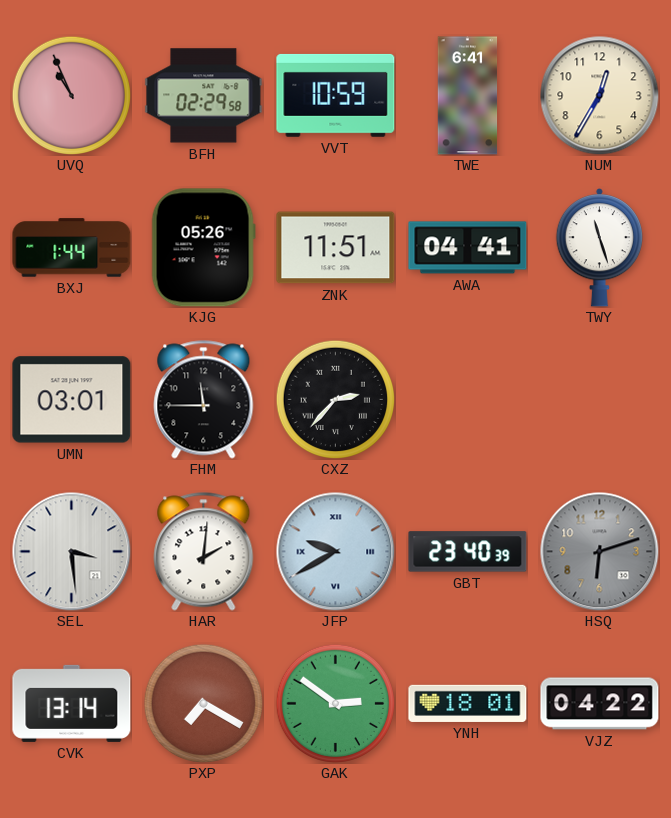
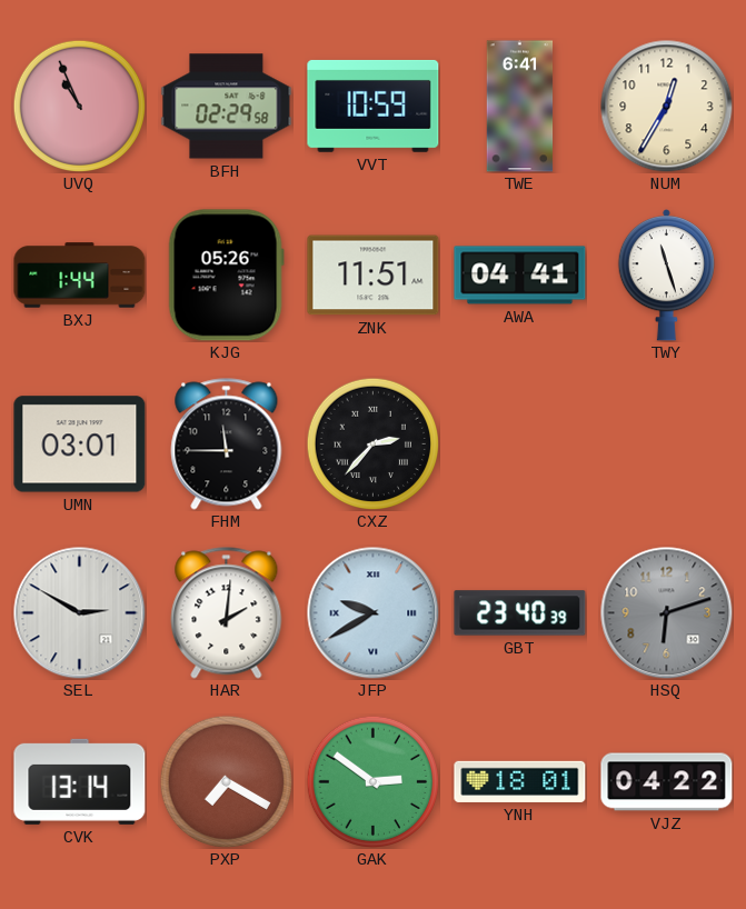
SEL: 3:29 -> 2:50
